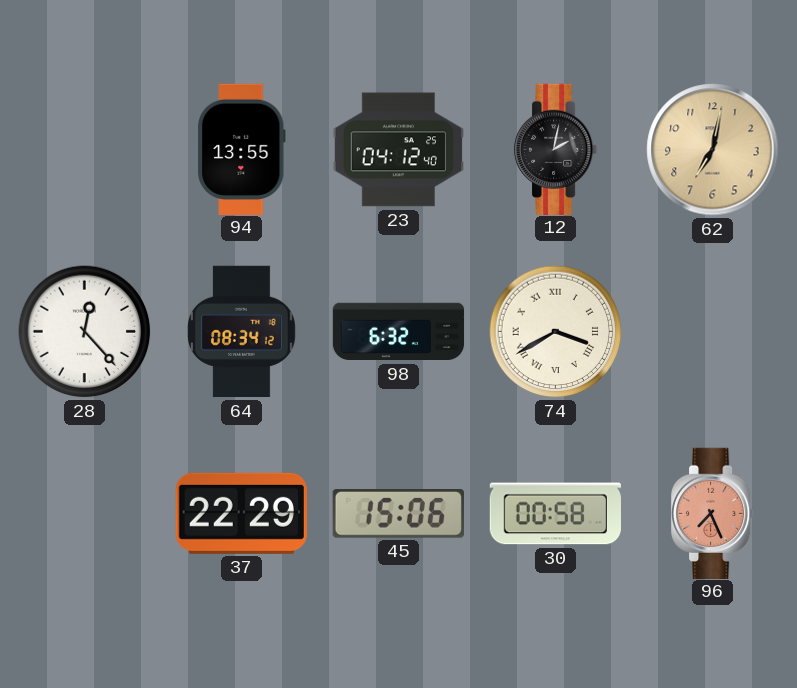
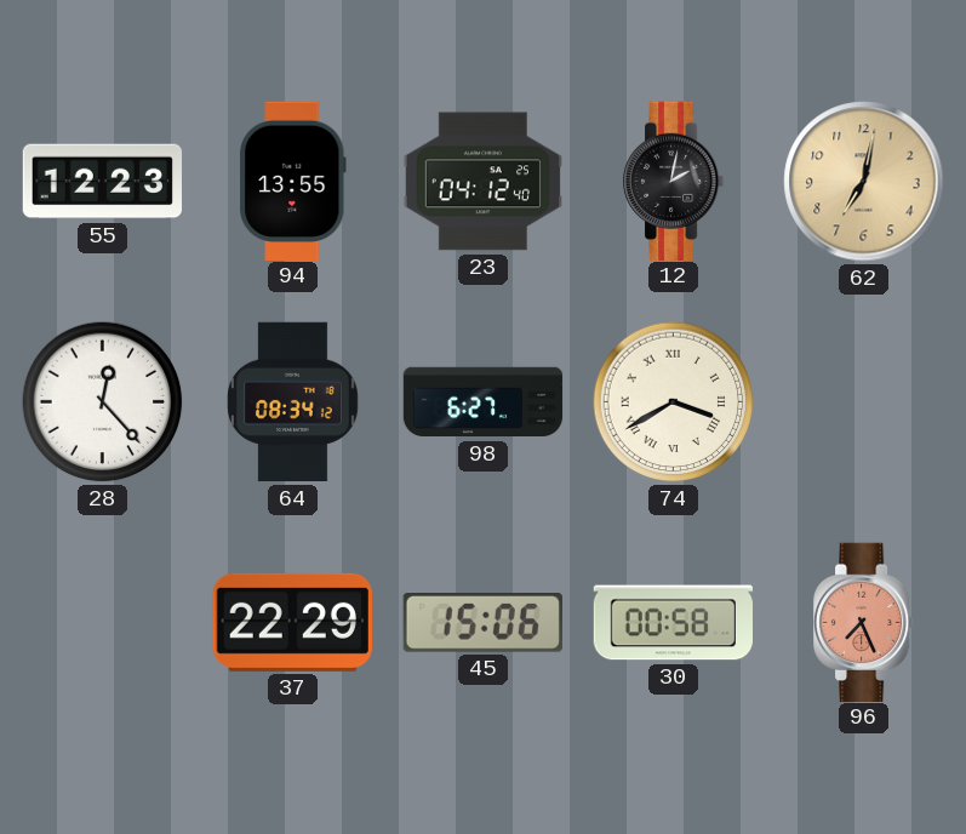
55: none -> 12:23
98: 6:32 -> 6:27
